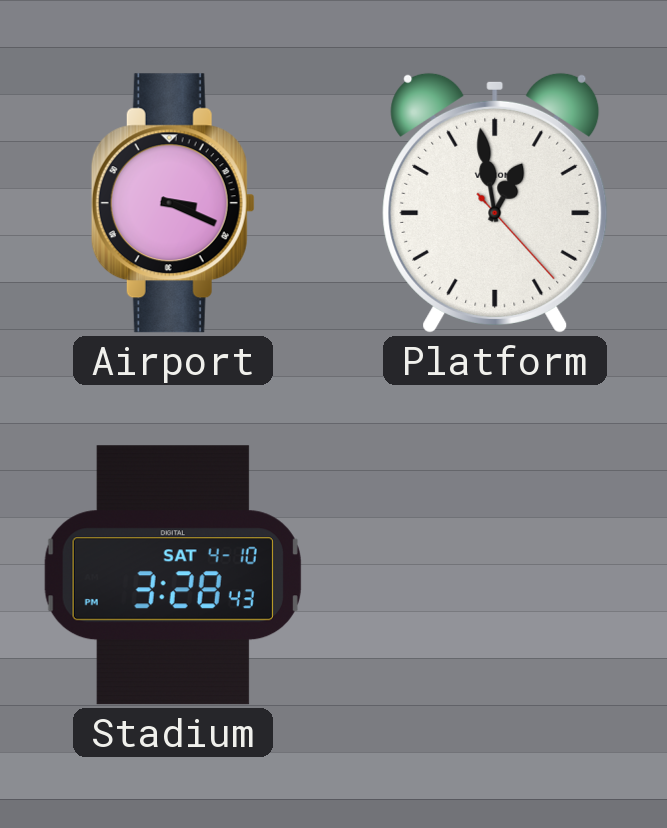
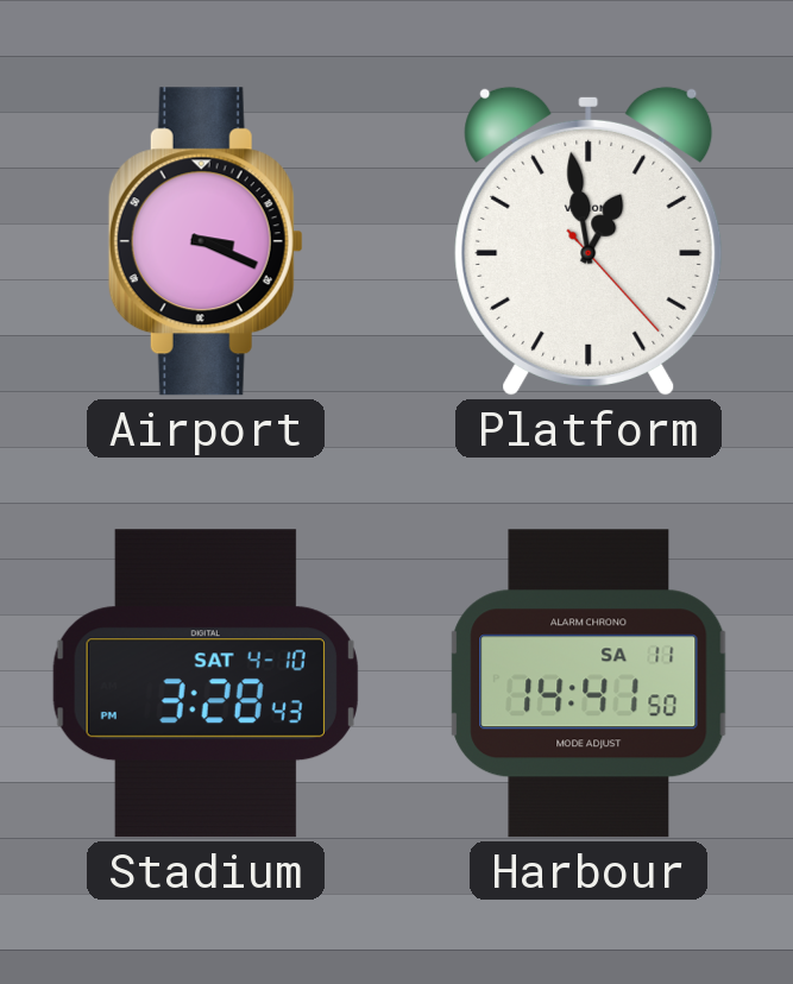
Harbour: none -> 14:41
